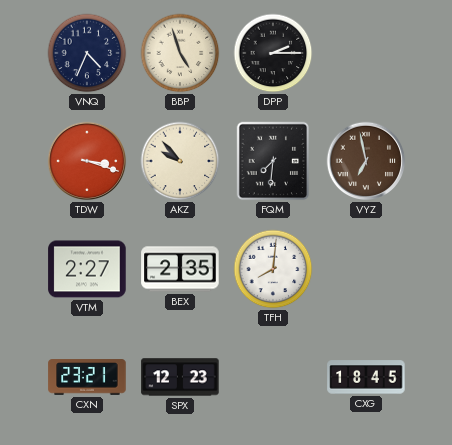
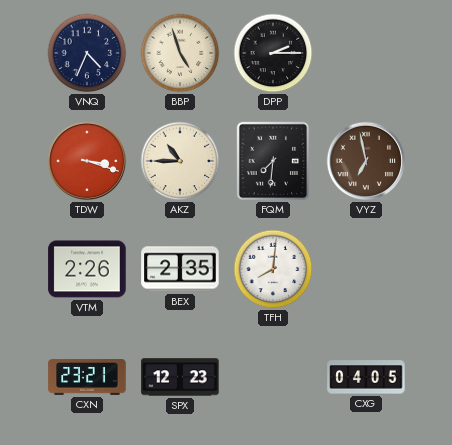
AKZ: 9:53 -> 10:45
VTM: 2:27 -> 2:26
CXG: 18:45 -> 04:05
